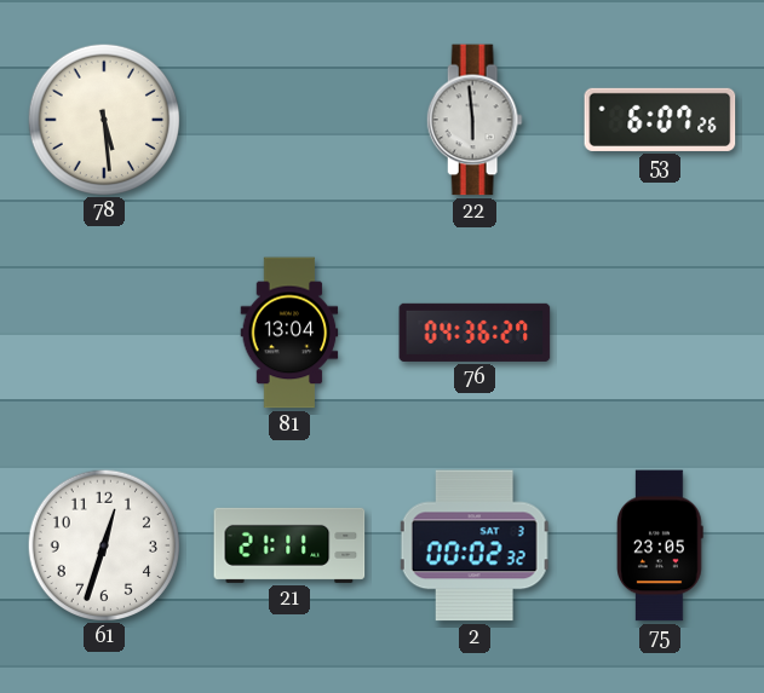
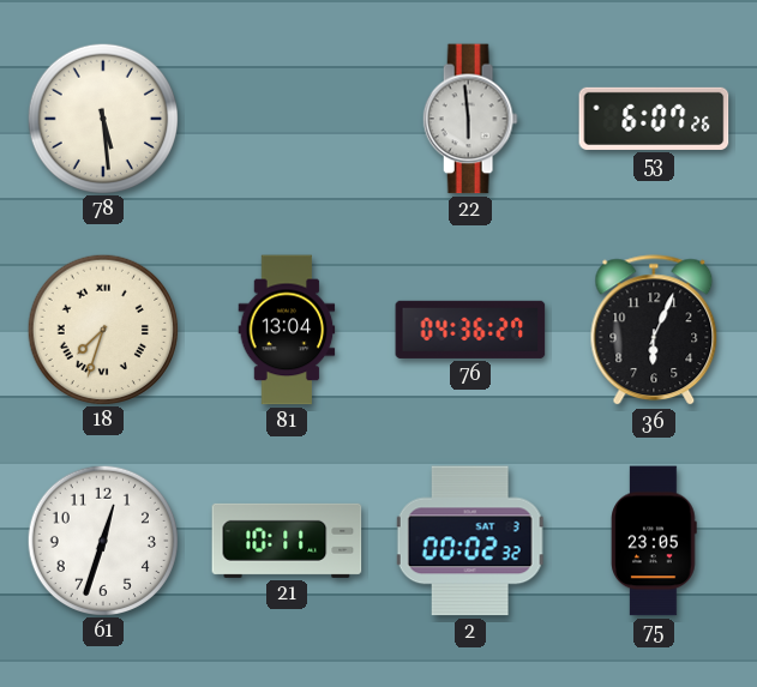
18: none -> 7:33
36: none -> 6:04
21: 21:11 -> 10:11
